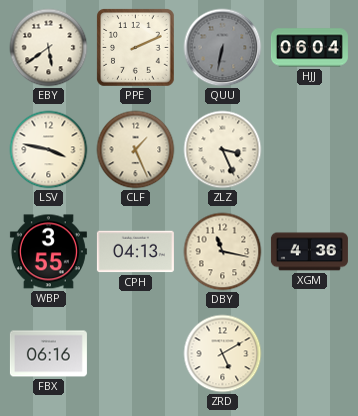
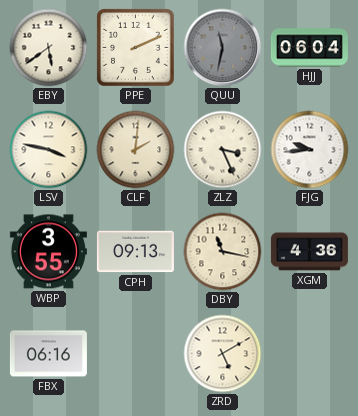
QUU: 6:32 -> 11:32
CLF: 1:26 -> 2:01
FJG: none -> 9:44
CPH: 04:13 -> 09:13
